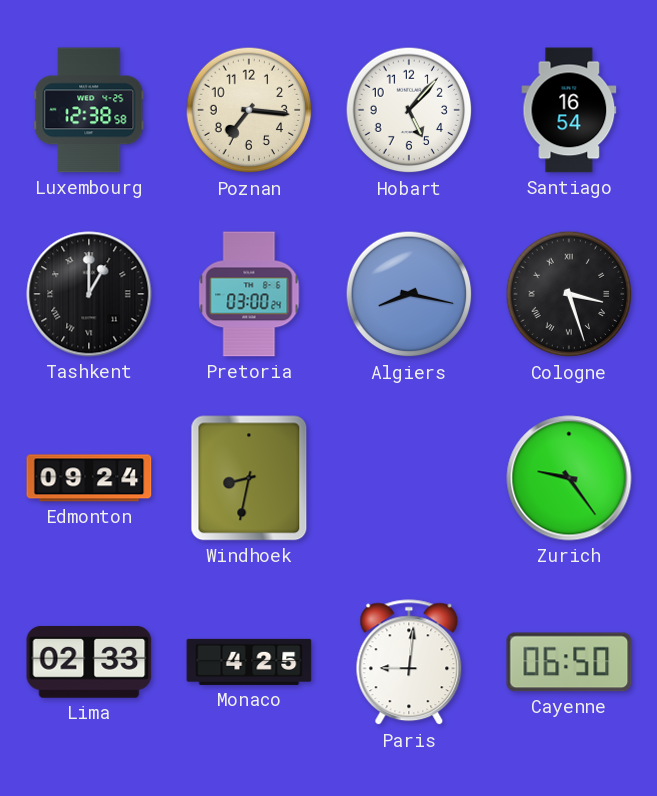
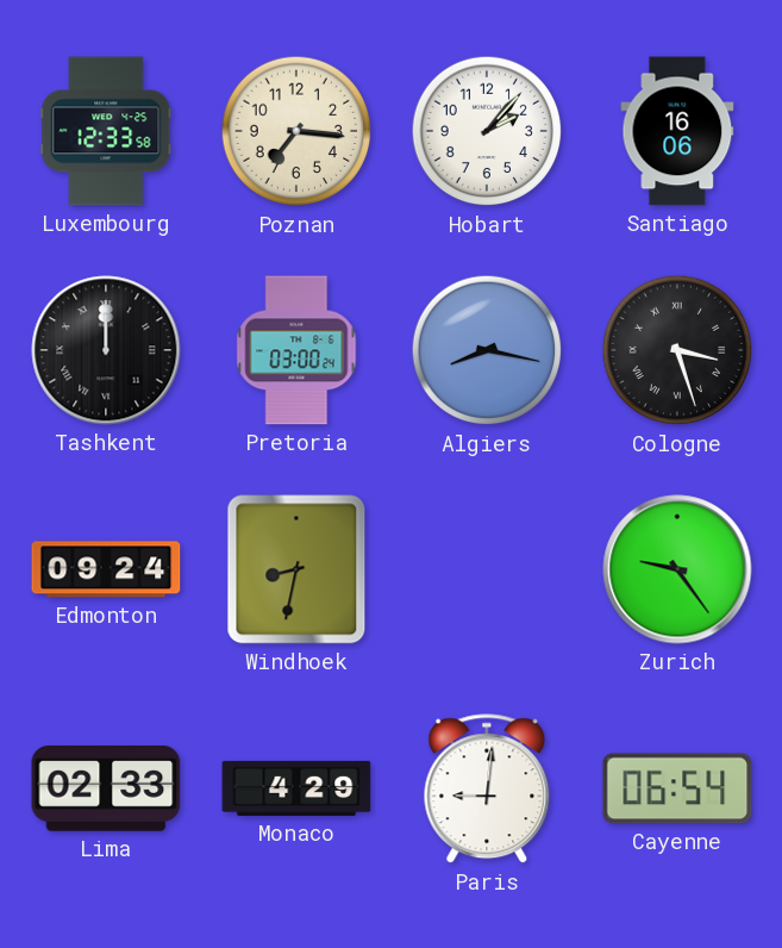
Luxembourg: 12:38 -> 12:33
Hobart: 5:07 -> 2:07
Santiago: 16:54 -> 16:06
Tashkent: 1:00 -> 12:00
Monaco: 4:25 -> 4:29
Cayenne: 06:50 -> 06:54
